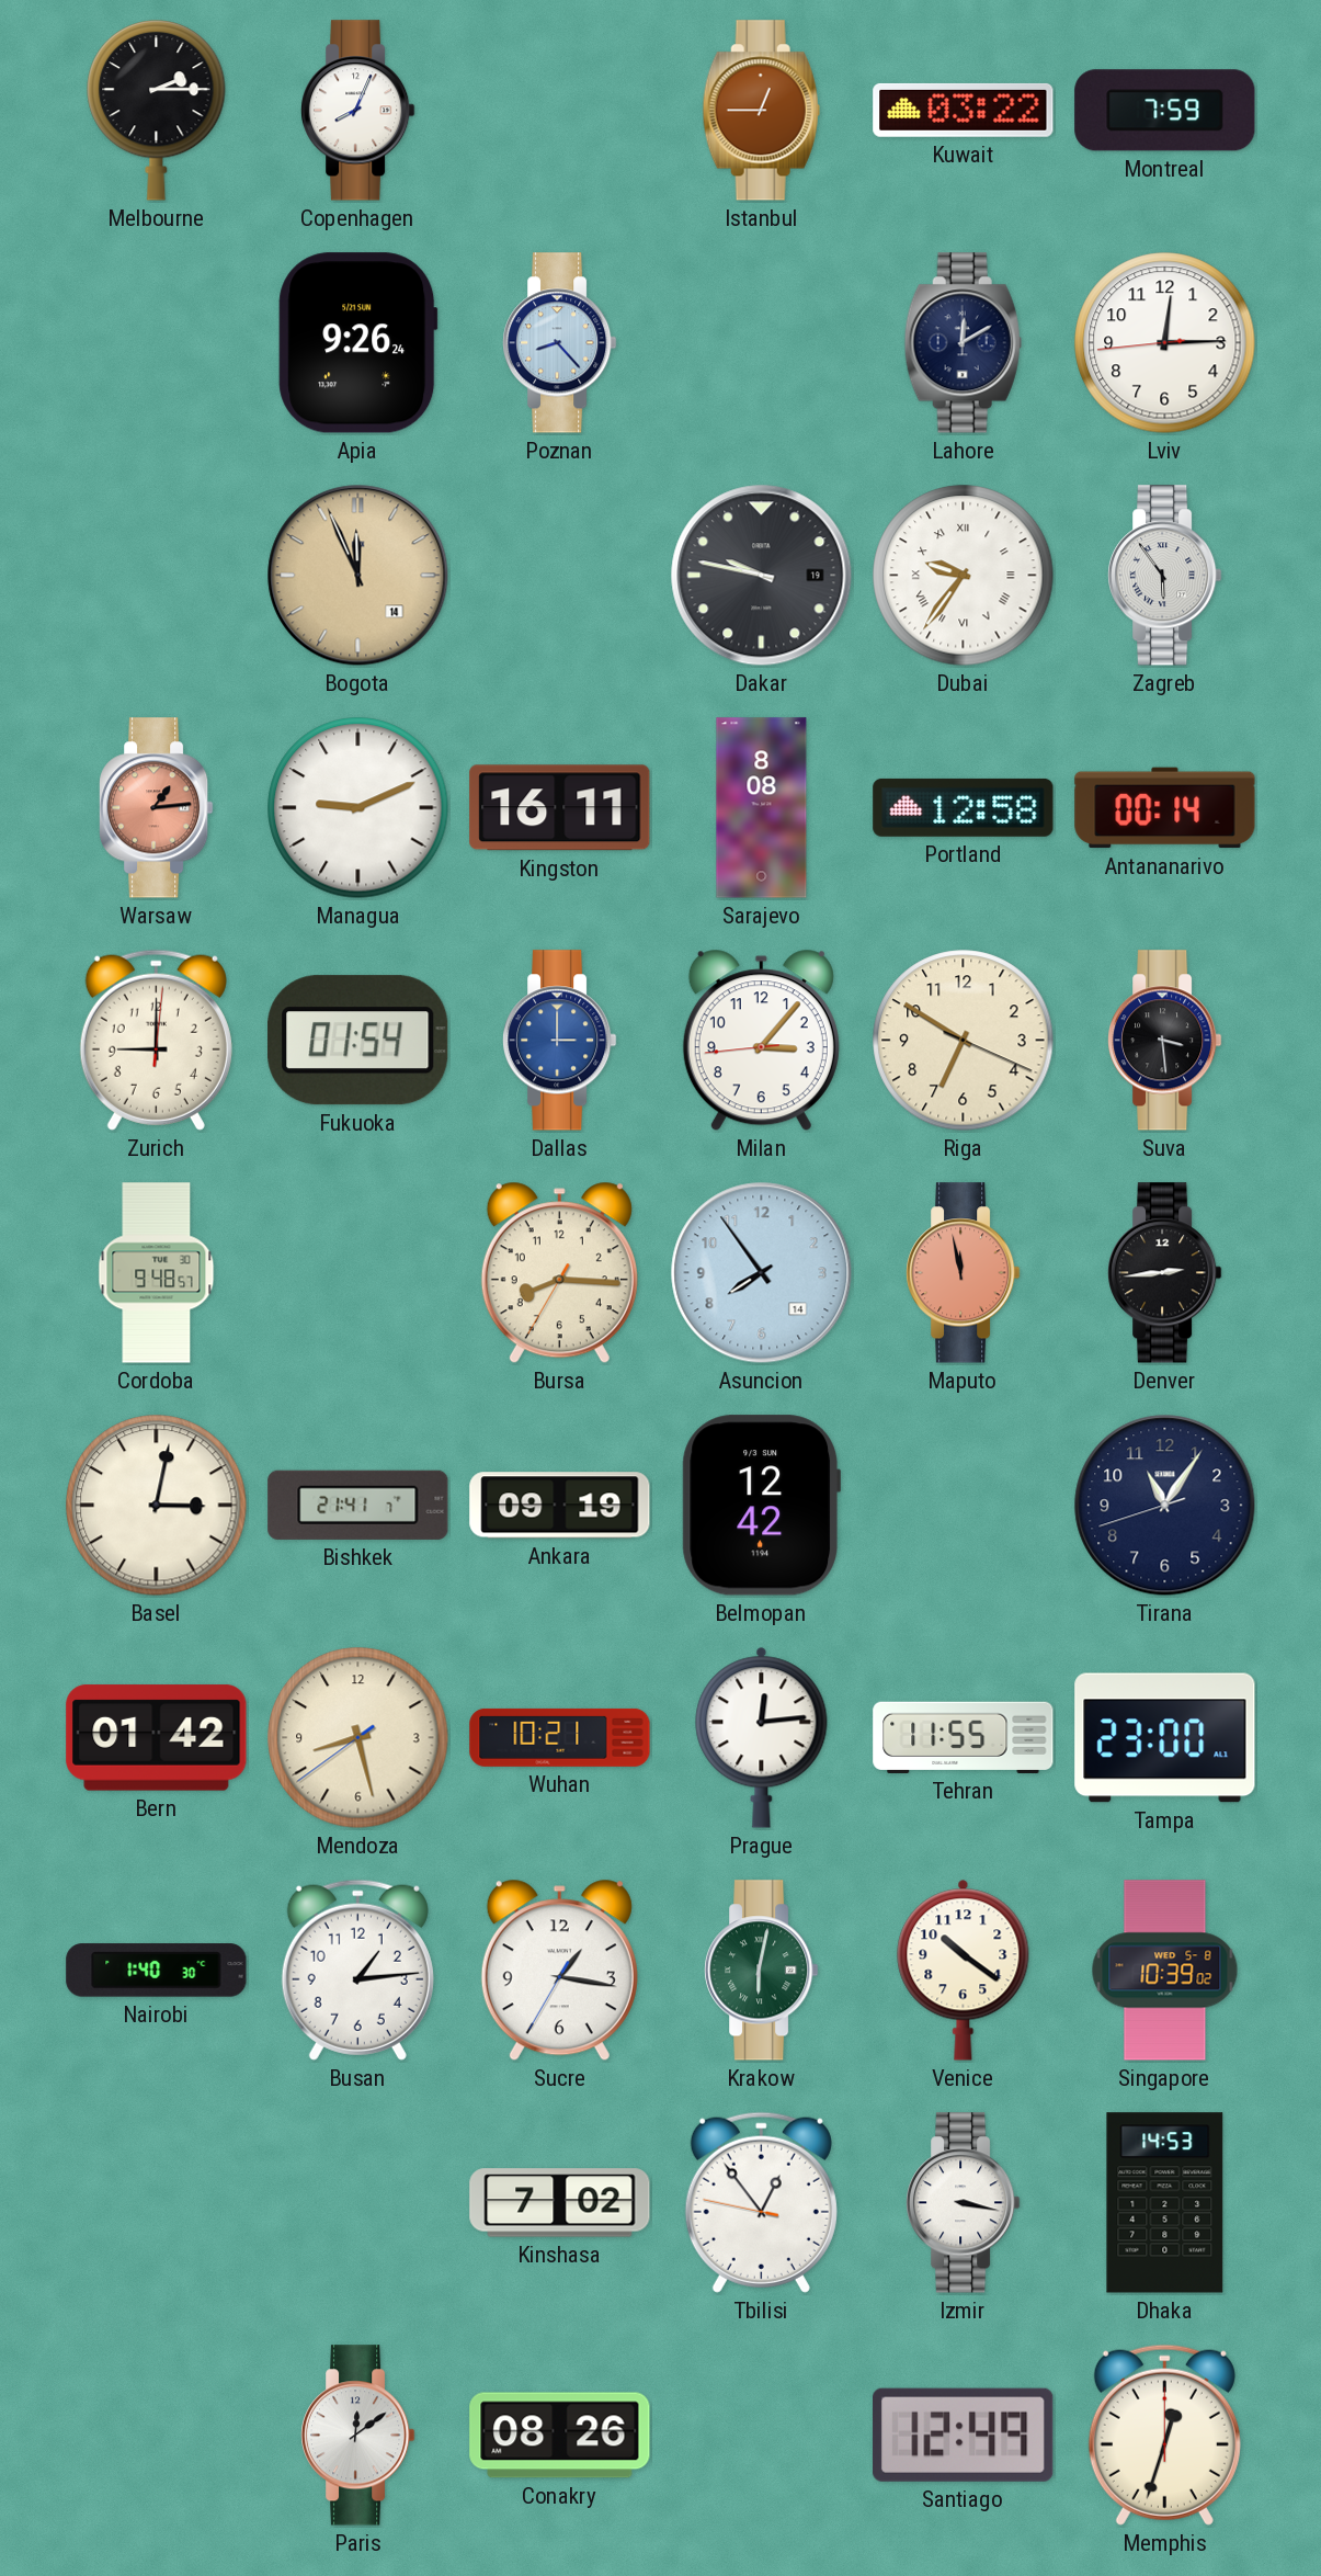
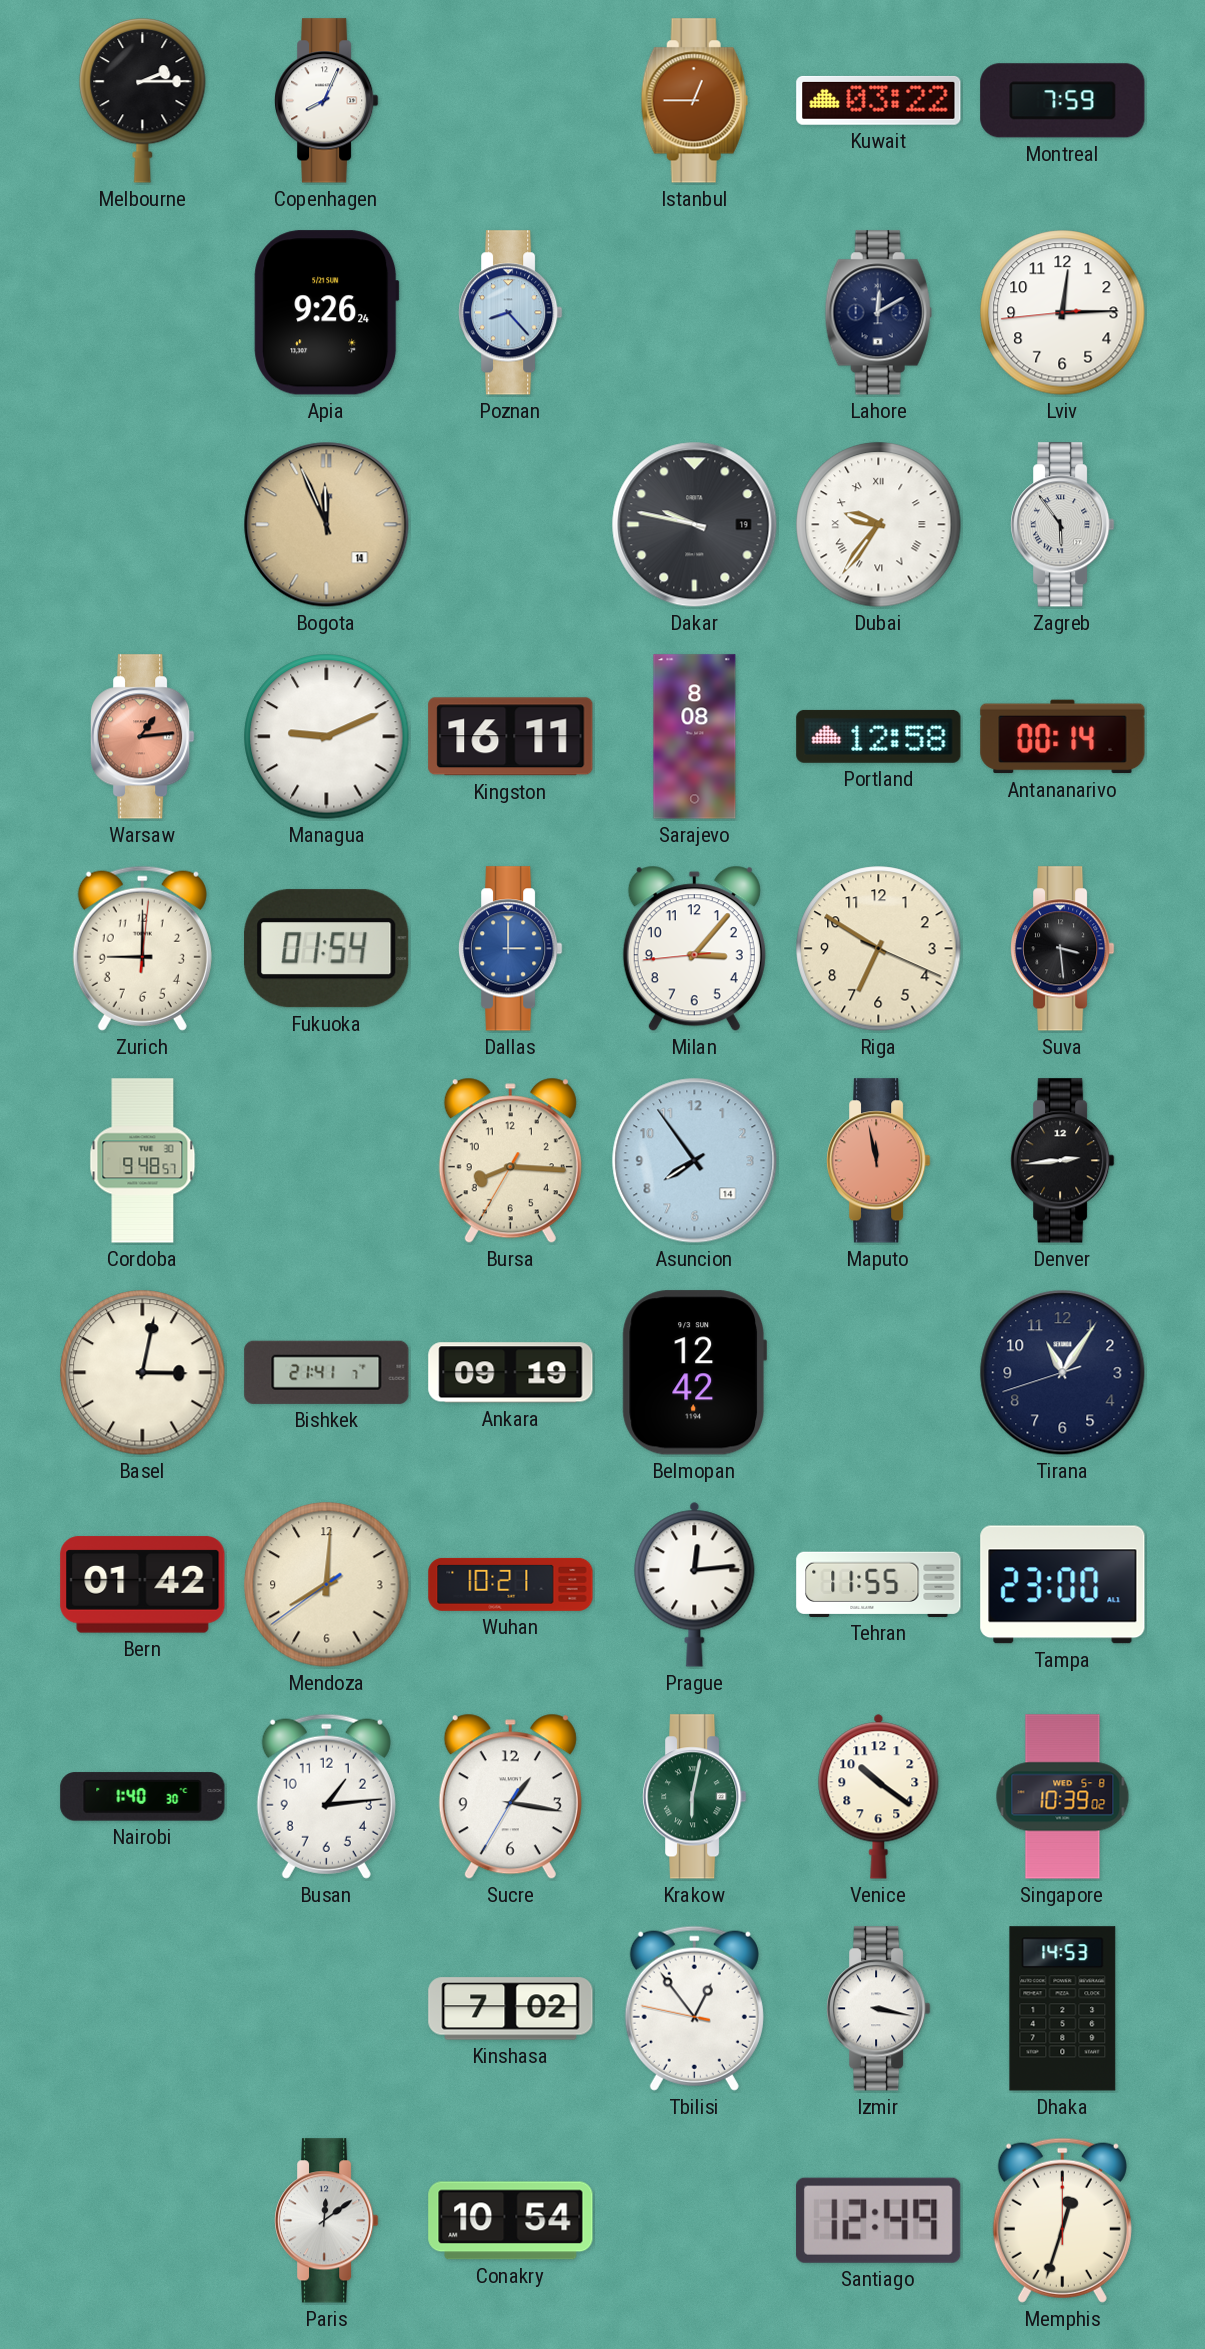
Mendoza: 8:27 -> 8:00
Conakry: 08:26 -> 10:54
